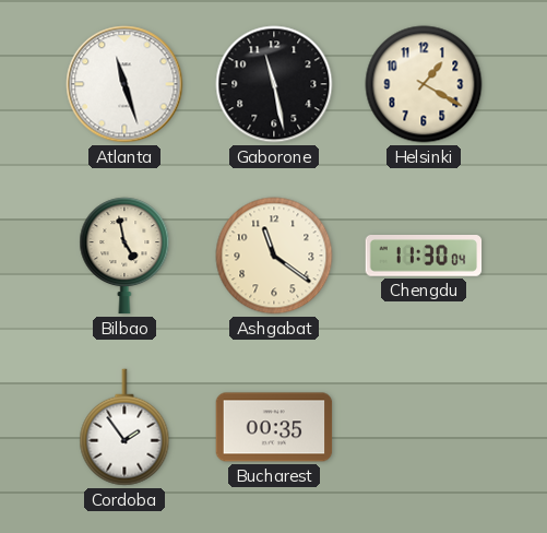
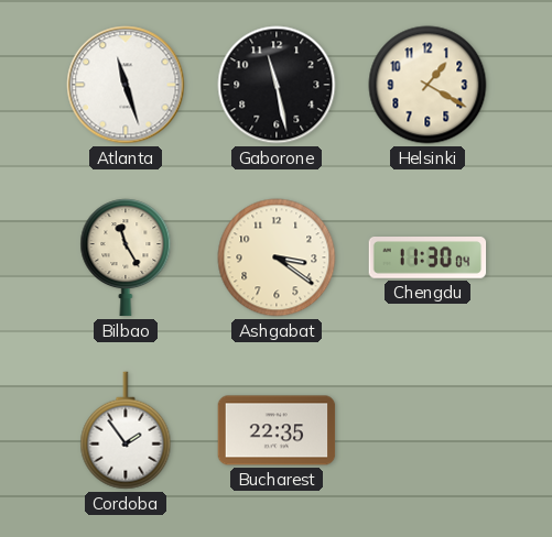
Bilbao: 4:58 -> 11:25
Ashgabat: 11:21 -> 3:21
Bucharest: 00:35 -> 22:35
